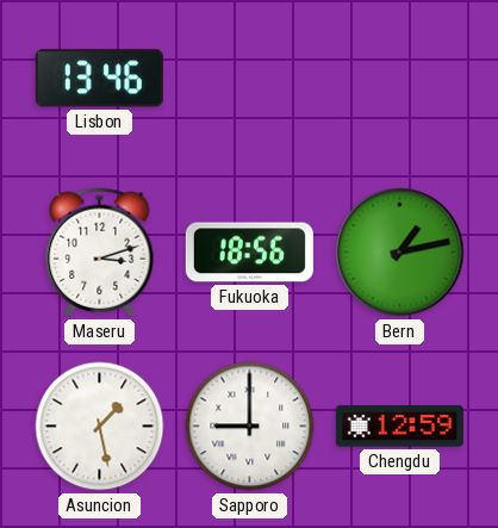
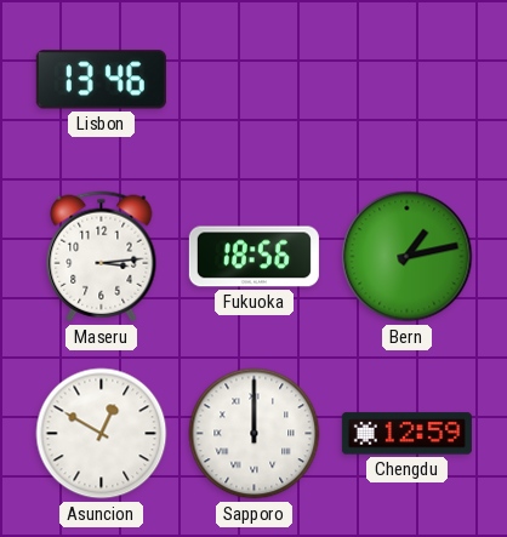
Maseru: 3:12 -> 3:14
Asuncion: 1:28 -> 12:50
Sapporo: 9:00 -> 12:00
